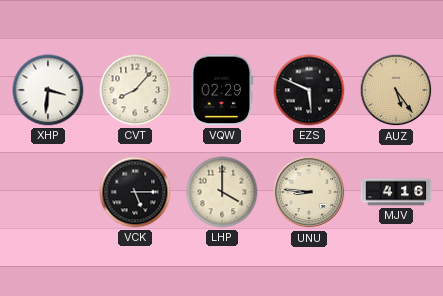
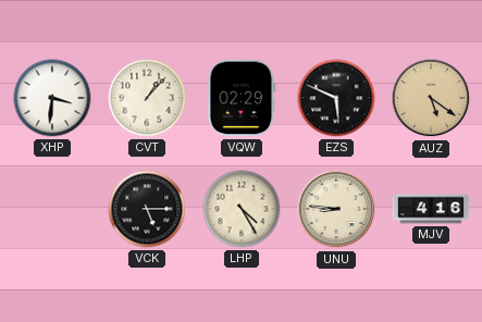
CVT: 8:07 -> 1:07
AUZ: 5:24 -> 5:21
LHP: 4:00 -> 4:25
